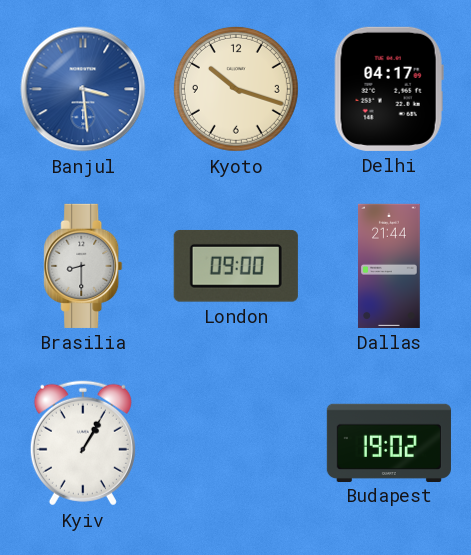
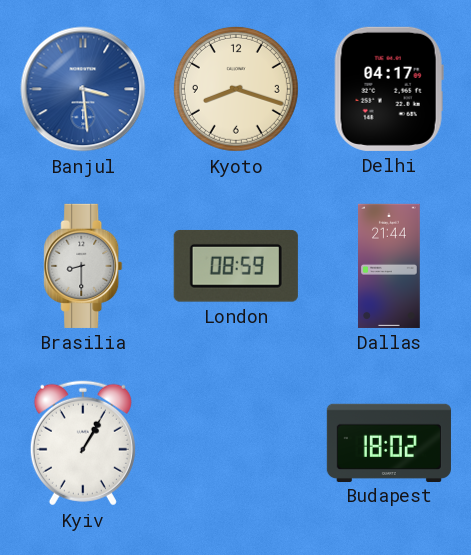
Kyoto: 10:18 -> 8:18
London: 09:00 -> 08:59
Budapest: 19:02 -> 18:02
